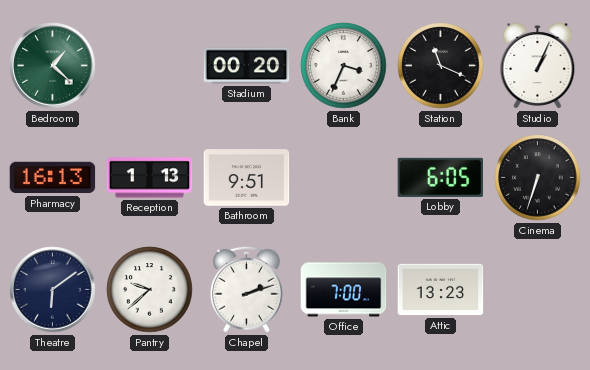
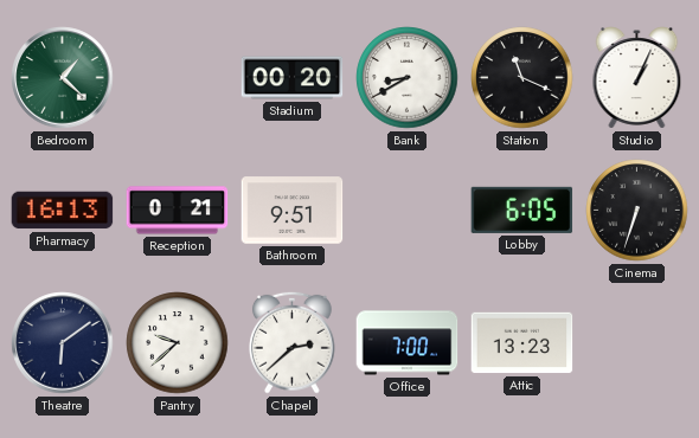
Bank: 3:34 -> 8:40
Reception: 1:13 -> 0:21
Chapel: 2:12 -> 2:38
